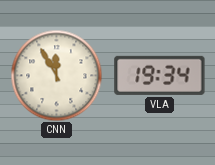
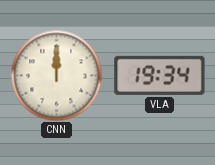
CNN: 11:55 -> 12:00
